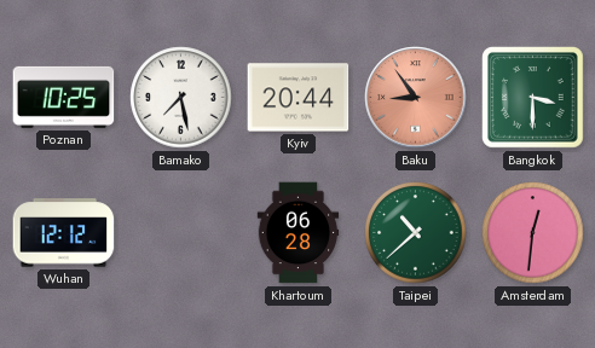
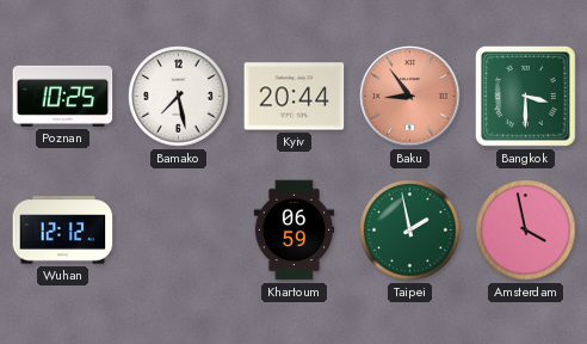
Khartoum: 06:28 -> 06:59
Taipei: 10:38 -> 1:58
Amsterdam: 12:31 -> 3:58
